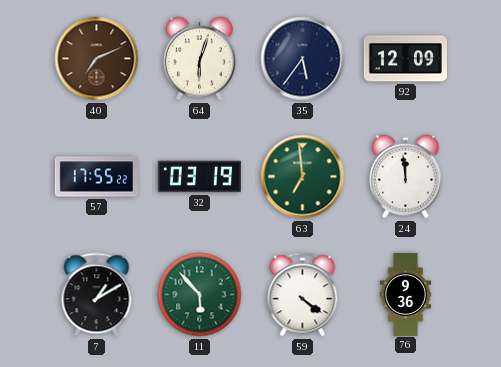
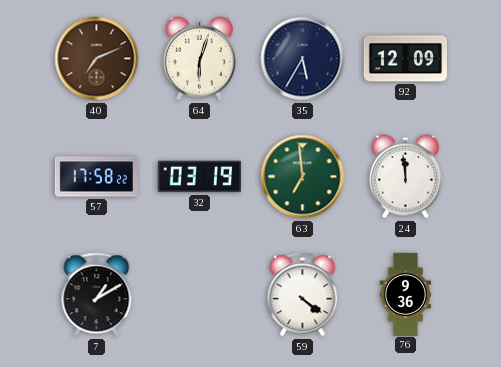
35: 5:36 -> 5:35
57: 17:55 -> 17:58
11: 5:53 -> none
